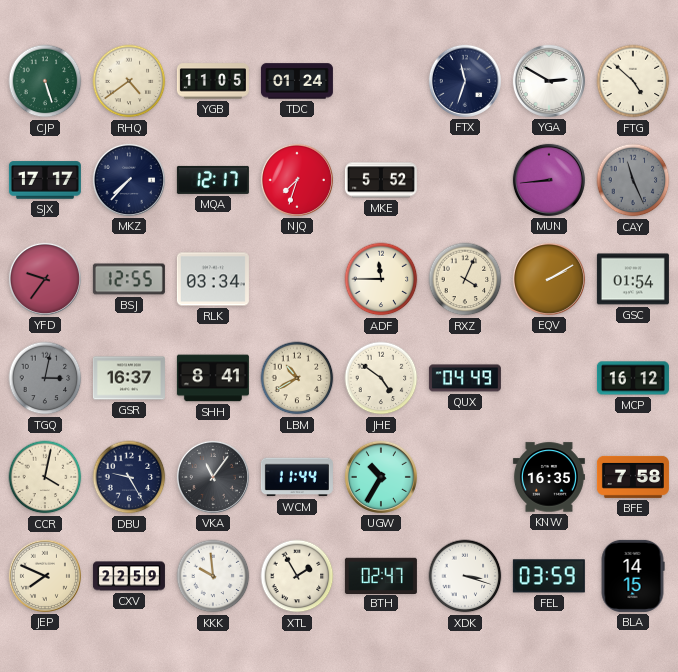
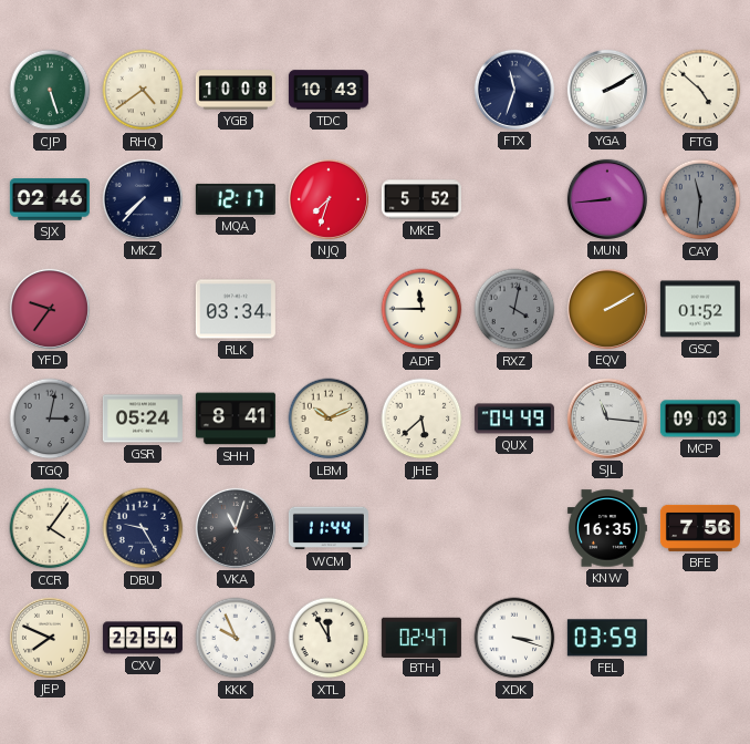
YGB: 11:05 -> 10:08
TDC: 01:24 -> 10:43
YGA: 2:50 -> 2:10
SJX: 17:17 -> 02:46
CAY: 11:26 -> 11:31
BSJ: 12:55 -> none
RXZ: 4:04 -> 4:02
RXZ dial: cream -> grey
GSC: 01:54 -> 01:52
GSR: 16:37 -> 05:24
LBM: 10:40 -> 10:11
JHE: 4:51 -> 5:38
SJL: none -> 11:16
MCP: 16:12 -> 09:03
CCR: 4:02 -> 4:06
VKA: 11:06 -> 11:03
UGW: 10:35 -> none
BFE: 7:58 -> 7:56
CXV: 22:59 -> 22:54
KKK: 9:59 -> 9:56
XTL: 1:55 -> 11:55
BLA: 14:15 -> none
